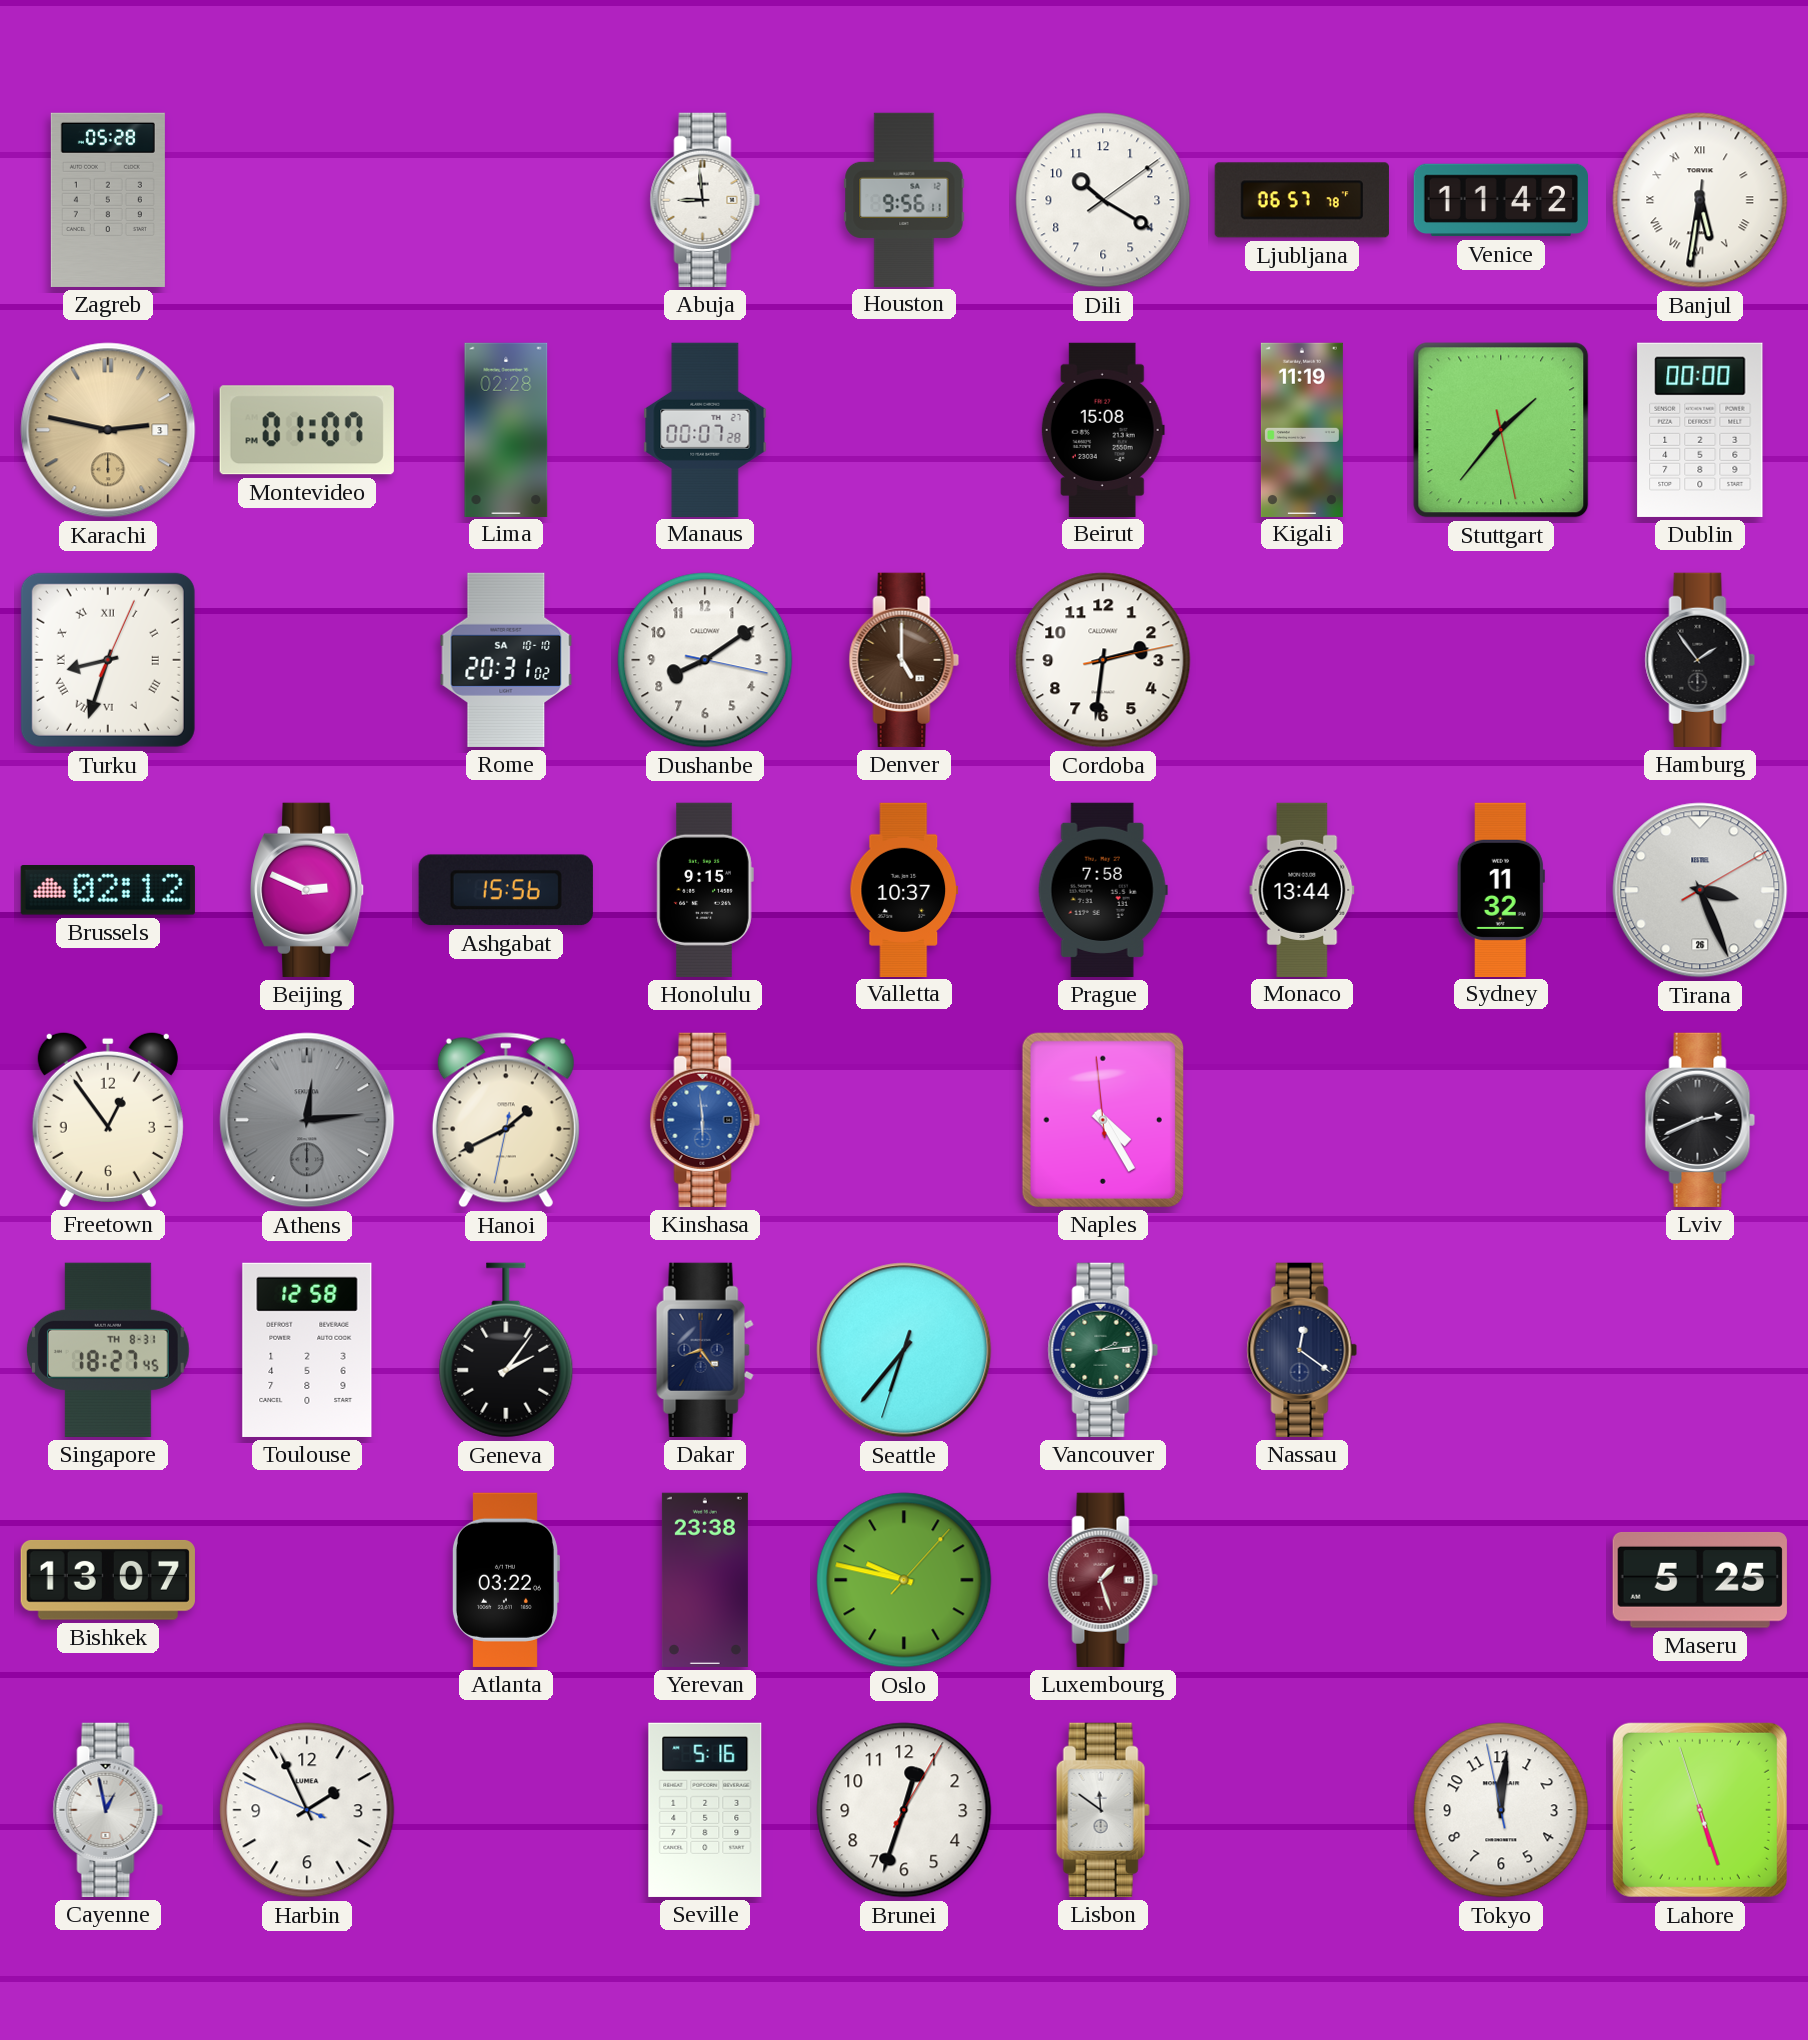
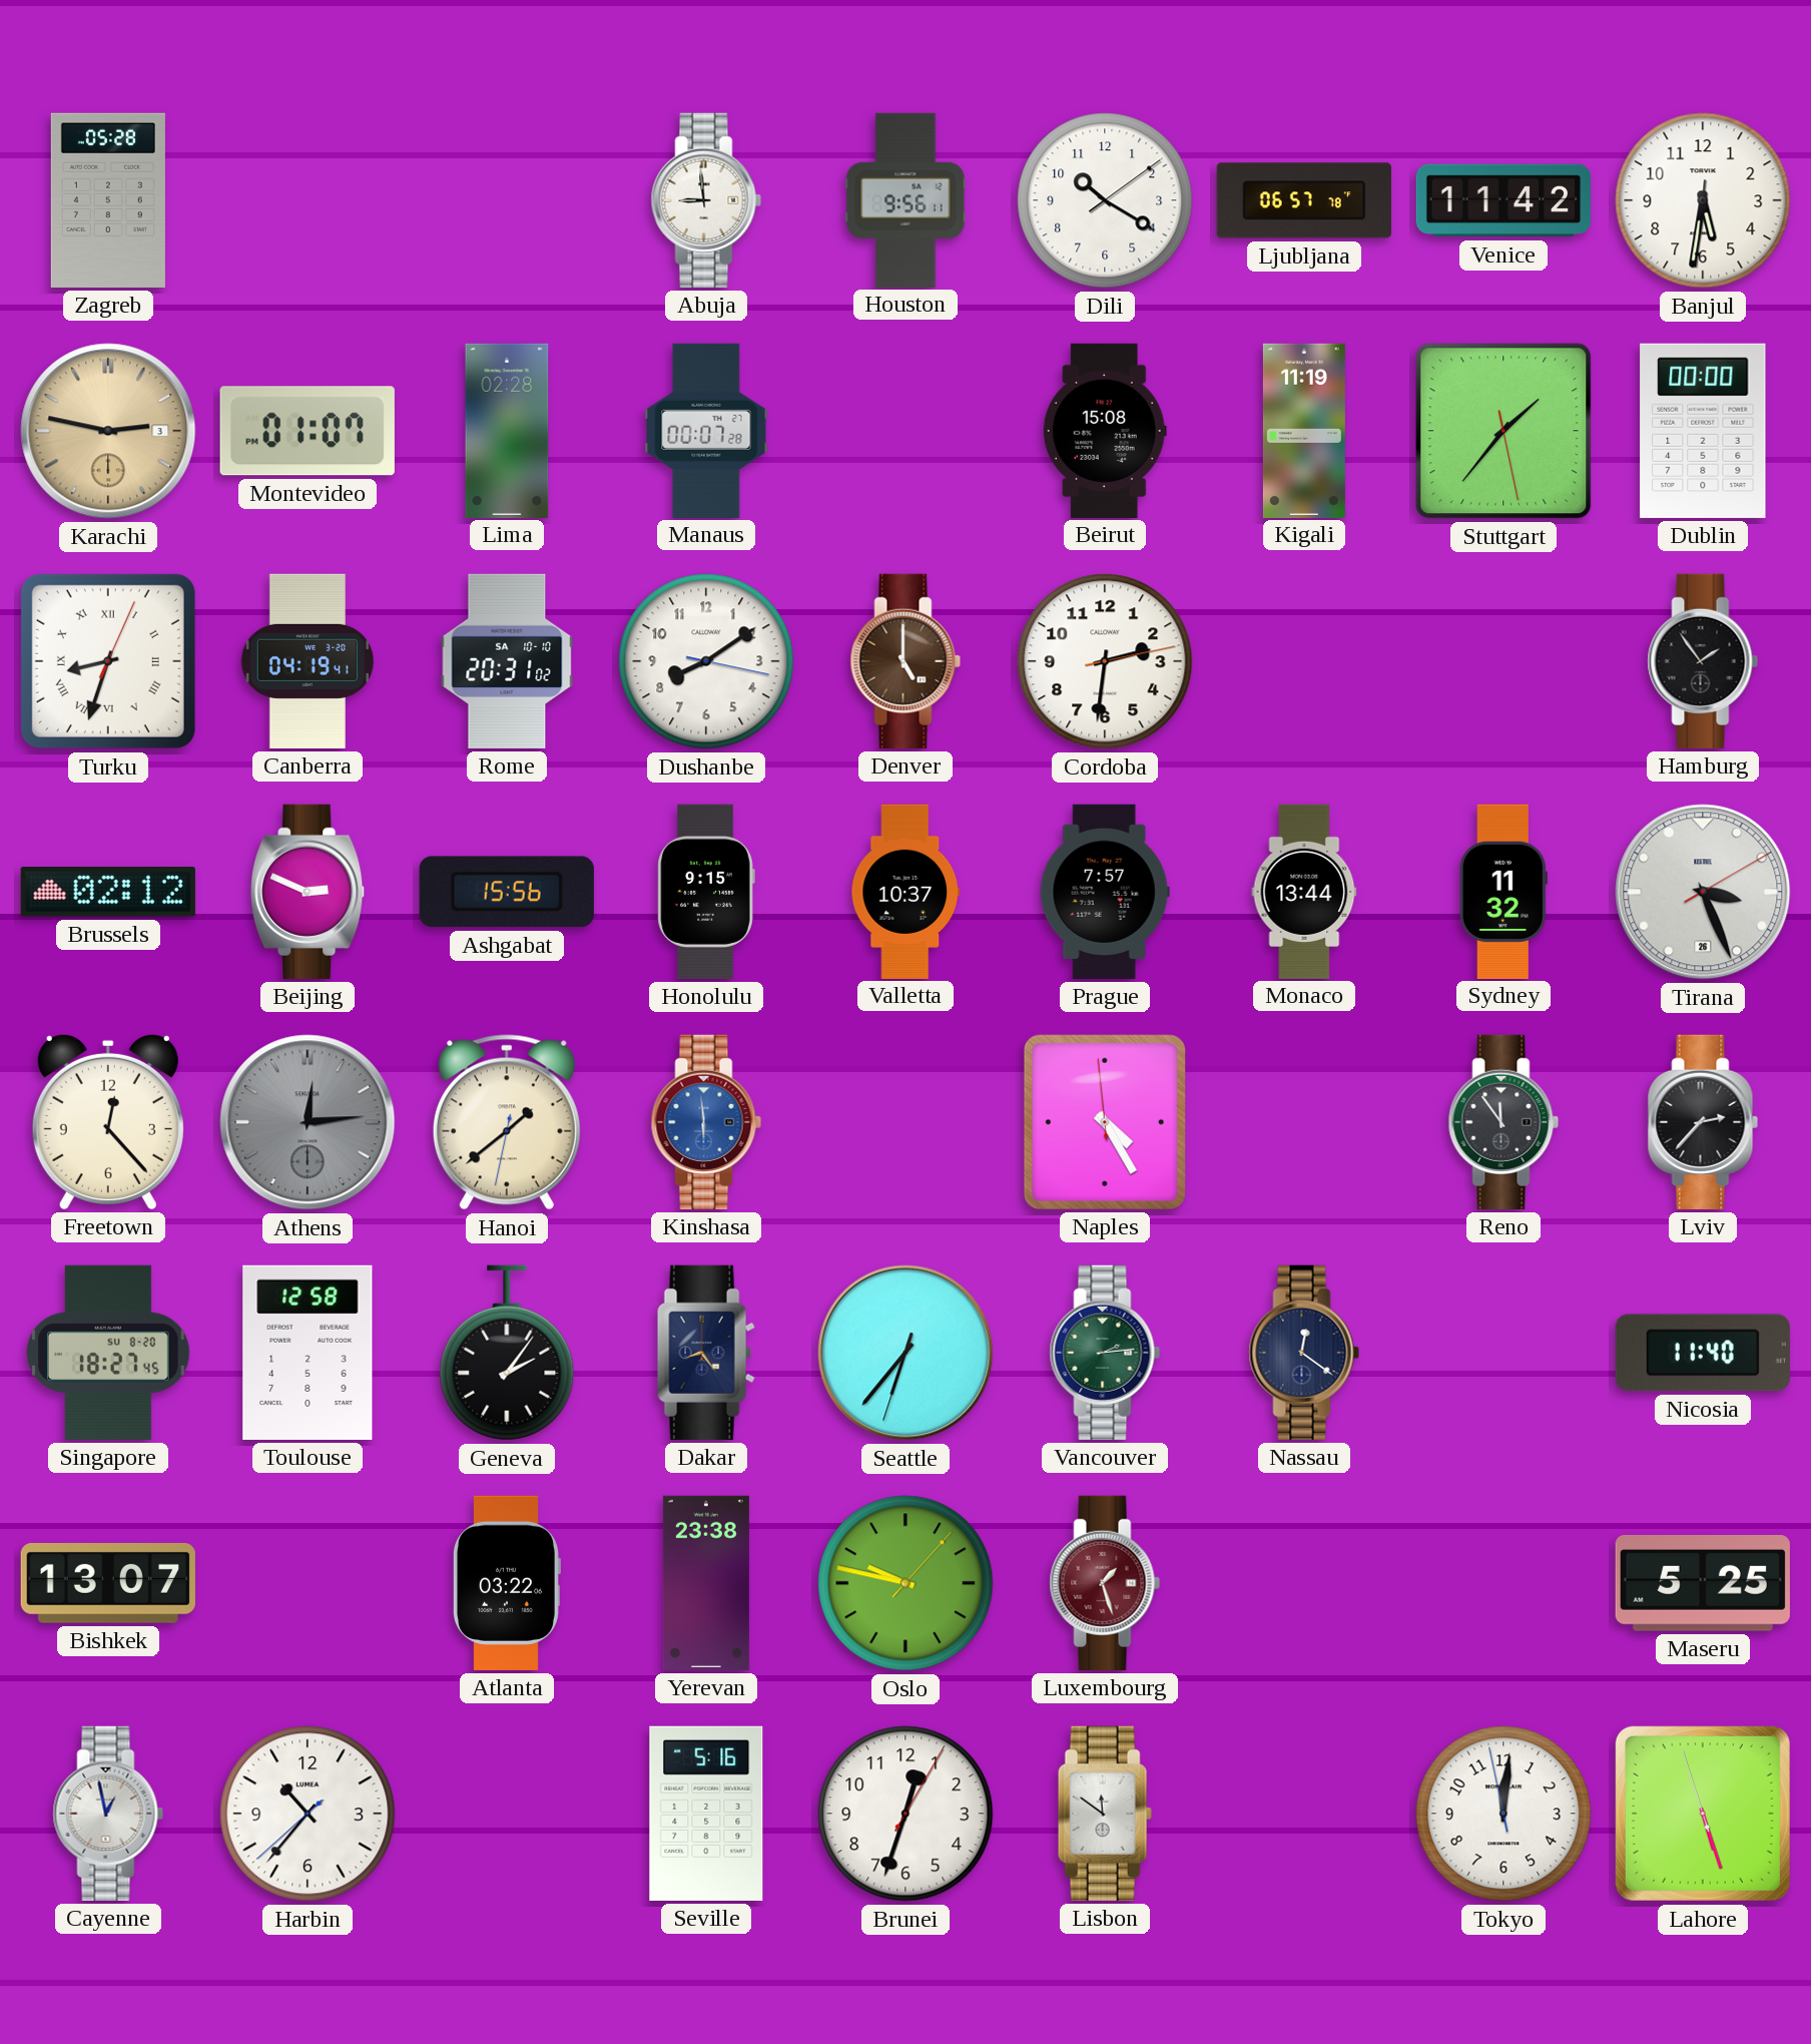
Banjul numerals: Roman -> Arabic
Canberra: none -> 04:19
Prague: 7:58 -> 7:57
Freetown: 12:54 -> 12:23
Hanoi: 1:40 -> 1:38
Reno: none -> 11:54
Lviv: 2:41 -> 2:37
Singapore date: TH 8-31 -> SU 8-20
Nicosia: none -> 11:40
Harbin: 1:55 -> 10:36
